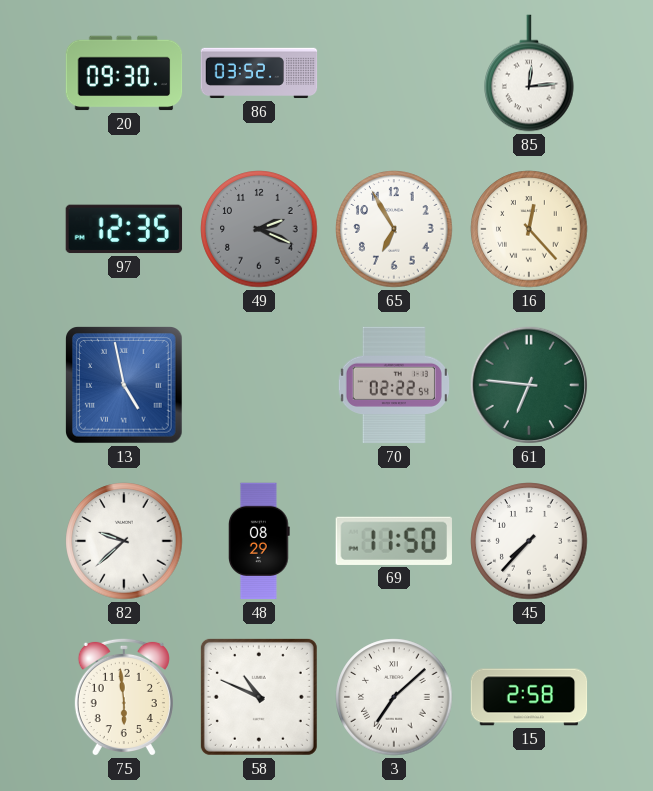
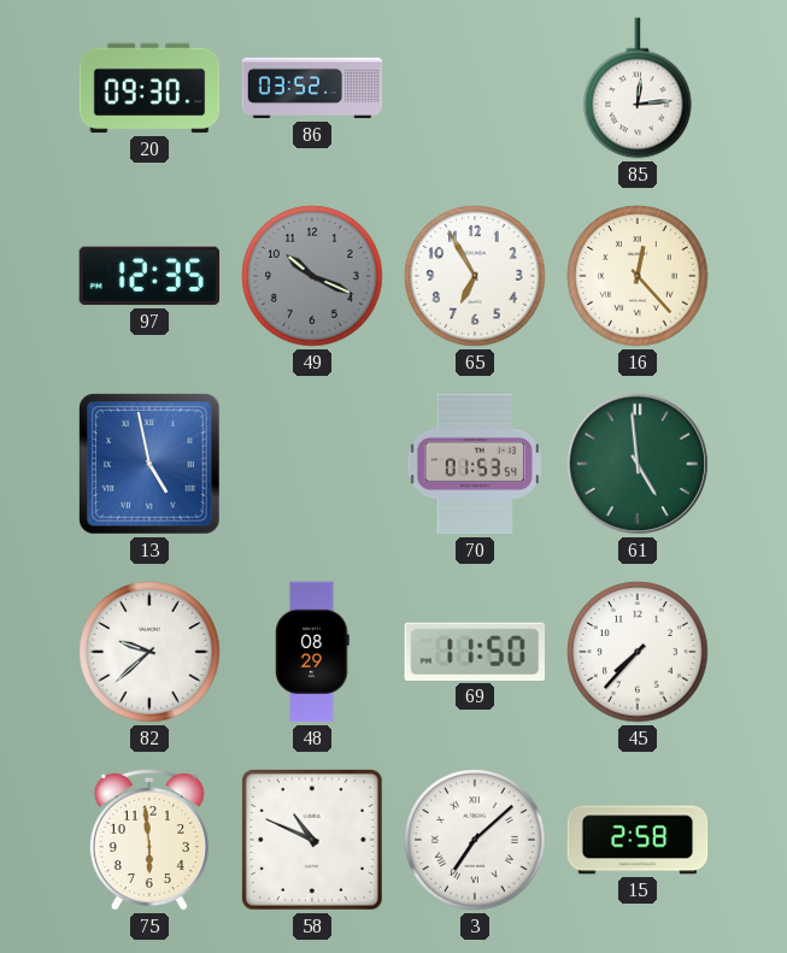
49: 2:19 -> 10:19
70: 02:22 -> 01:53
61: 6:46 -> 4:59
